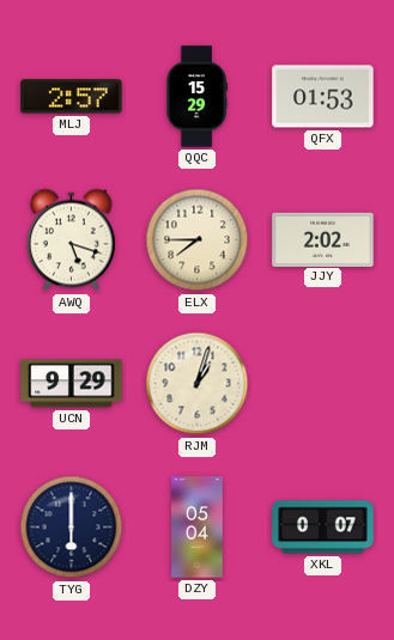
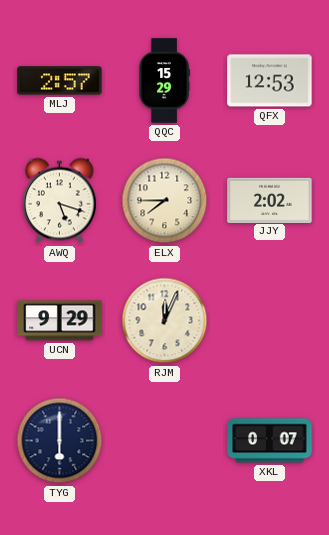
QFX: 01:53 -> 12:53
RJM: 1:03 -> 12:04
DZY: 05:04 -> none
